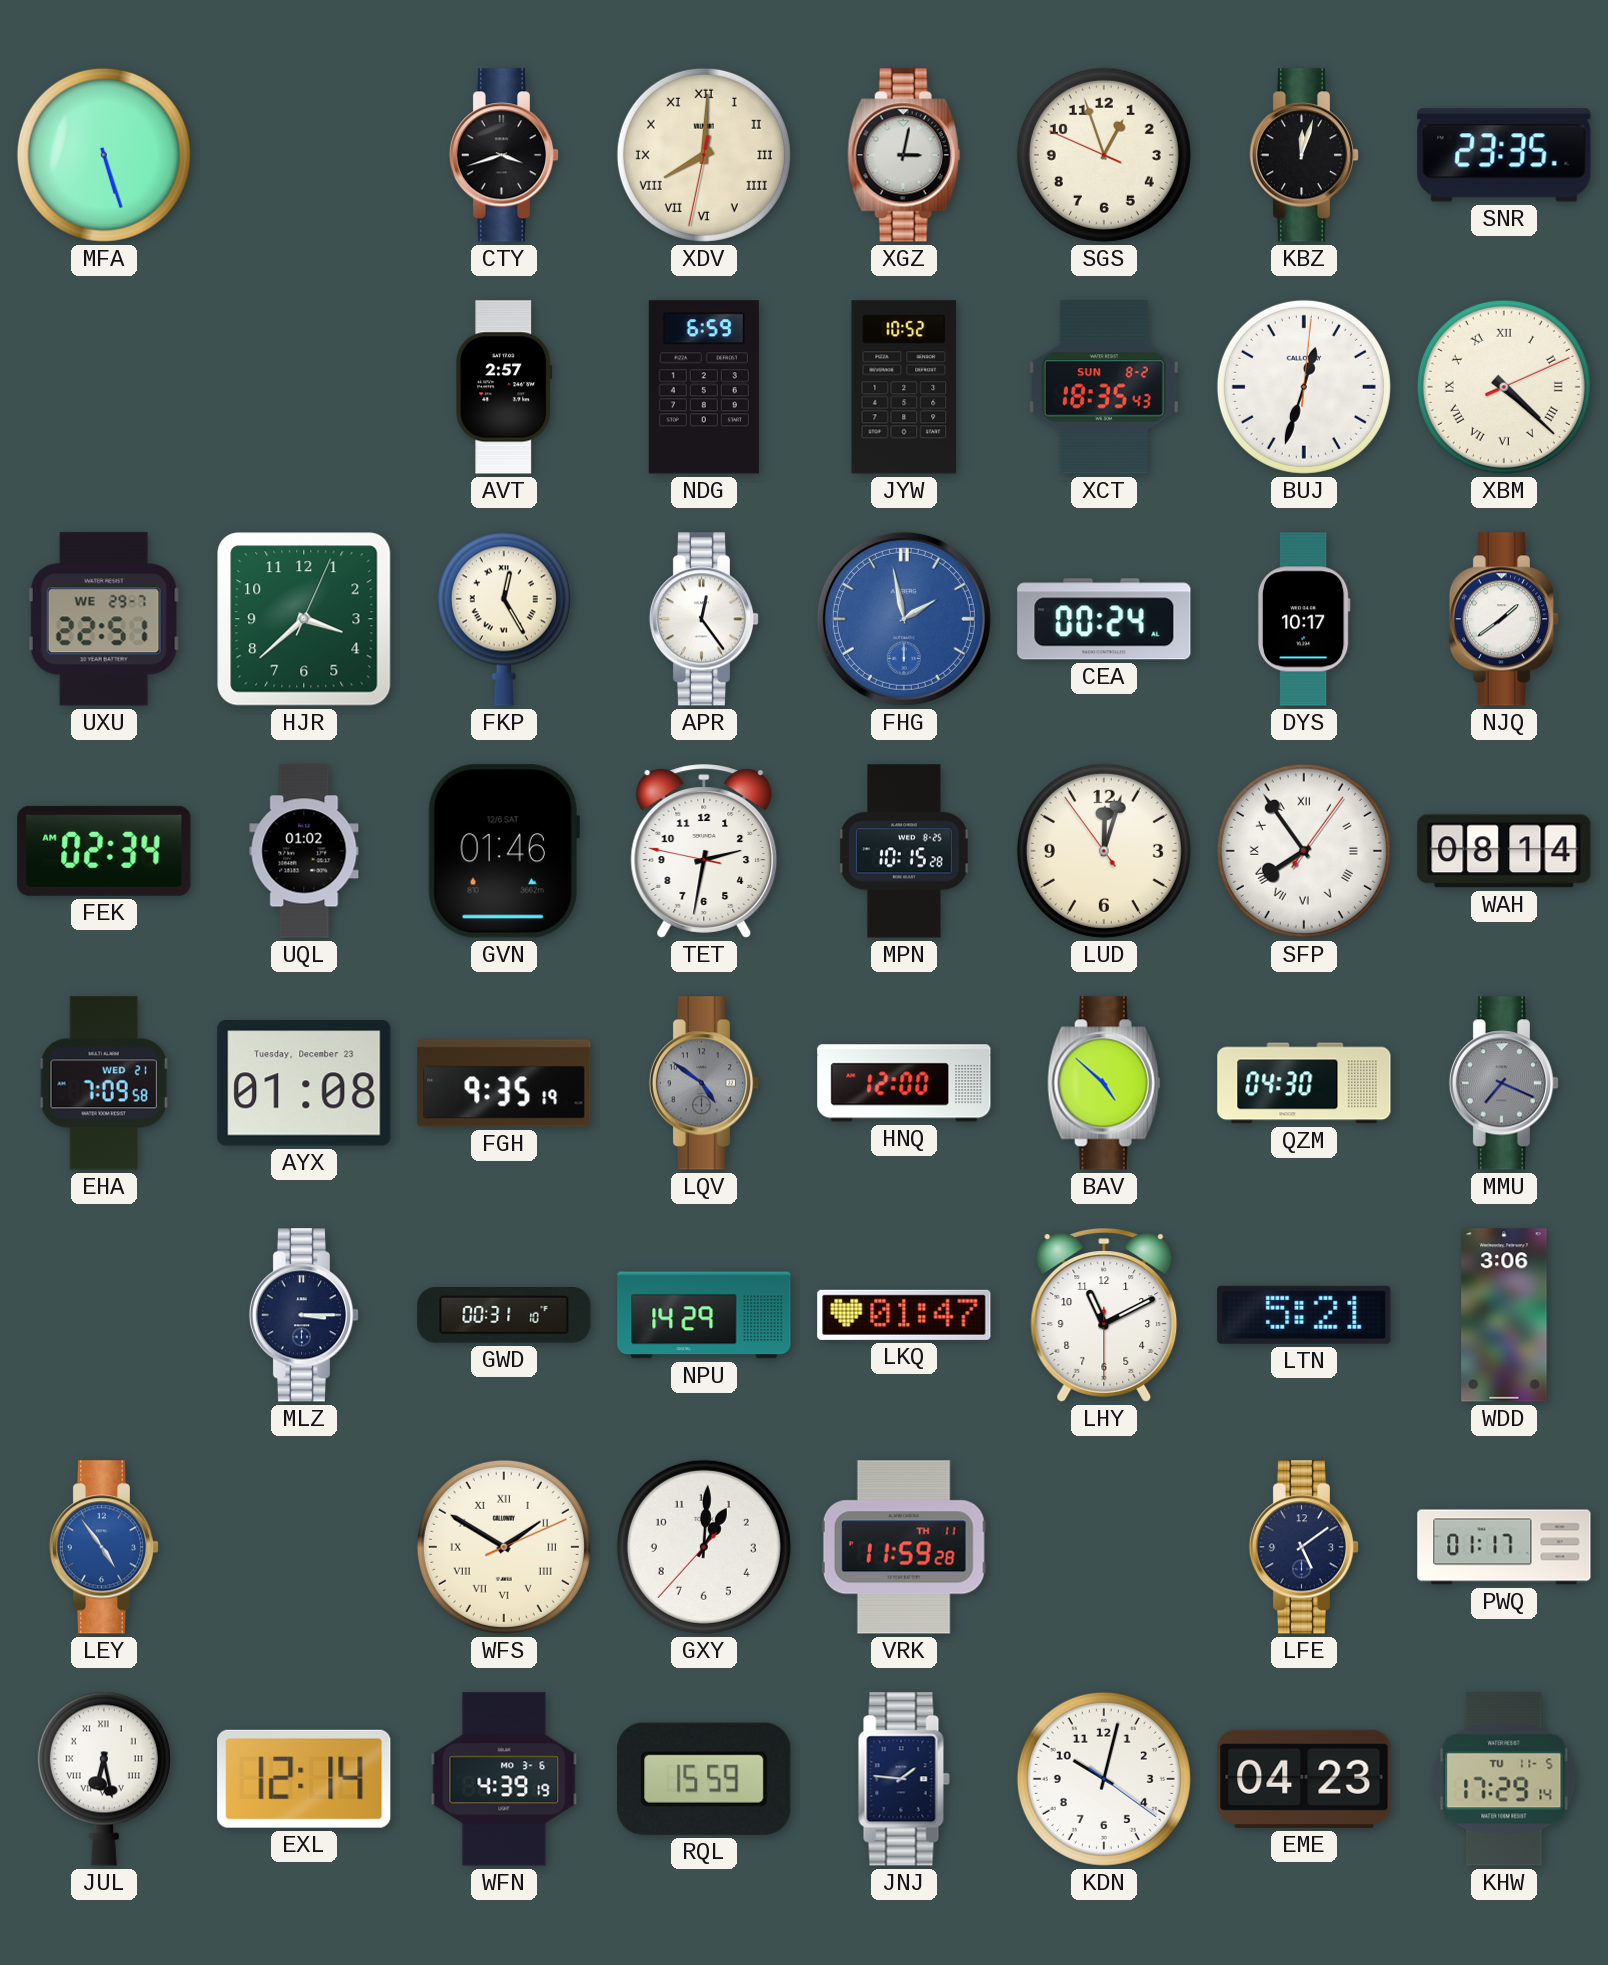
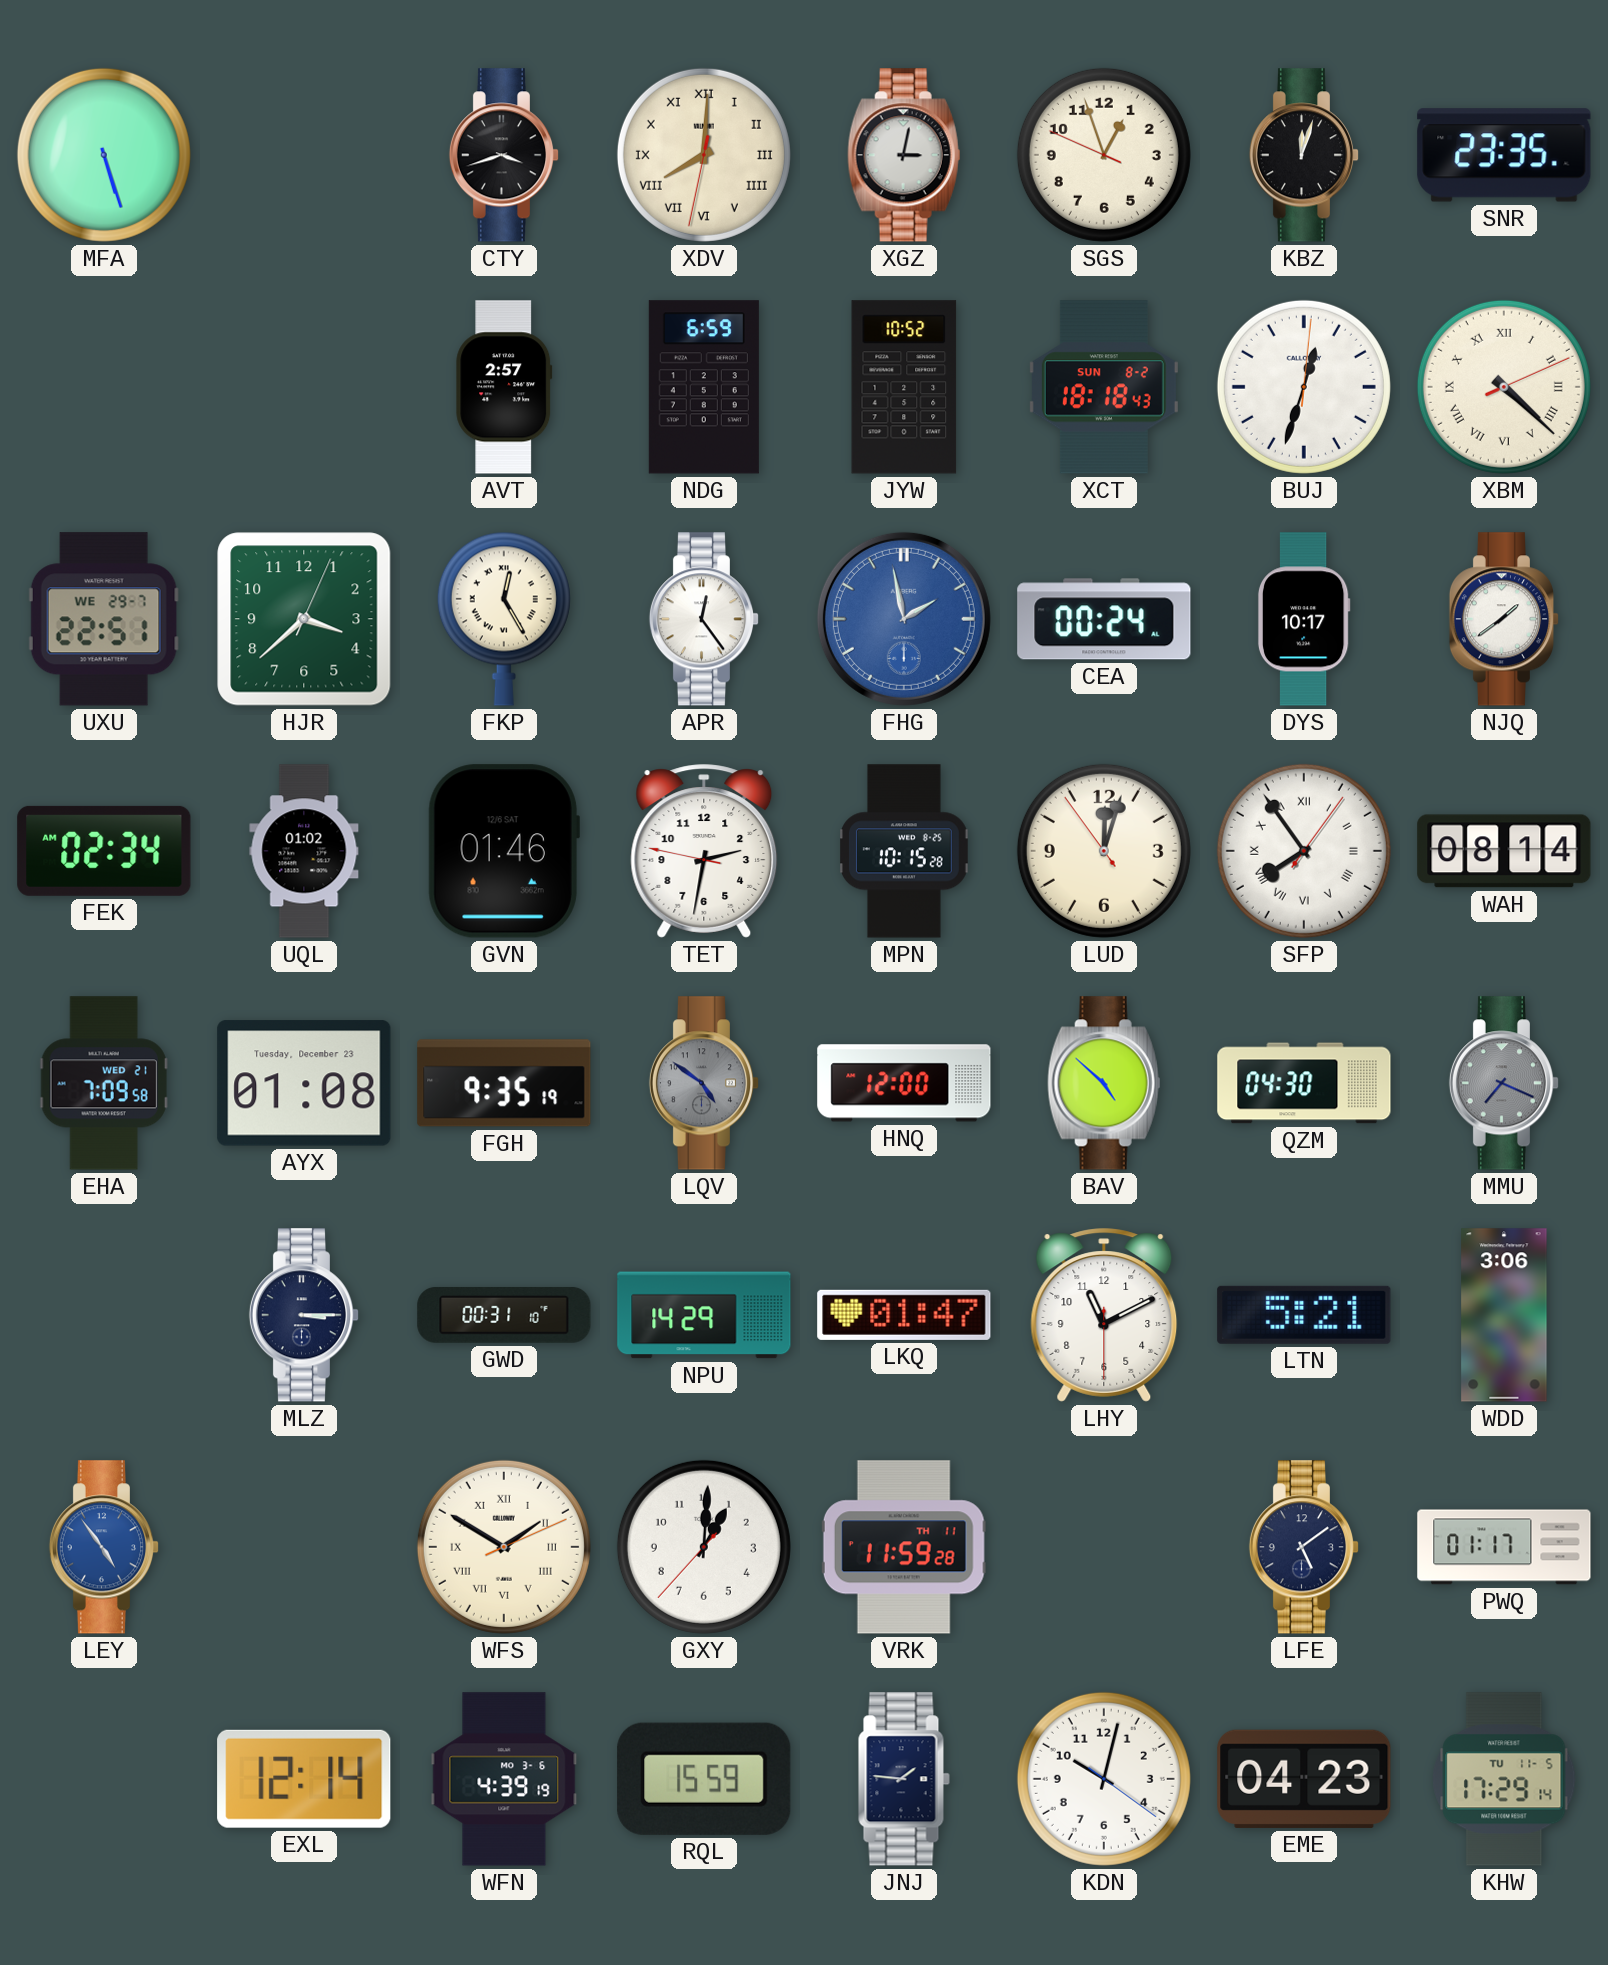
XCT: 18:35 -> 18:18
JUL: 6:28 -> none
